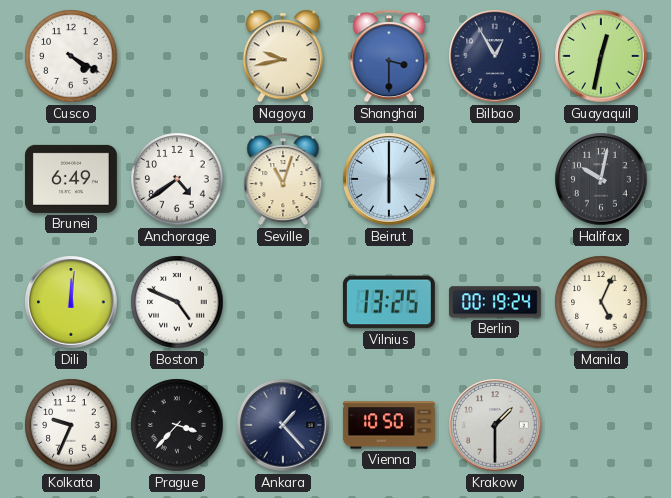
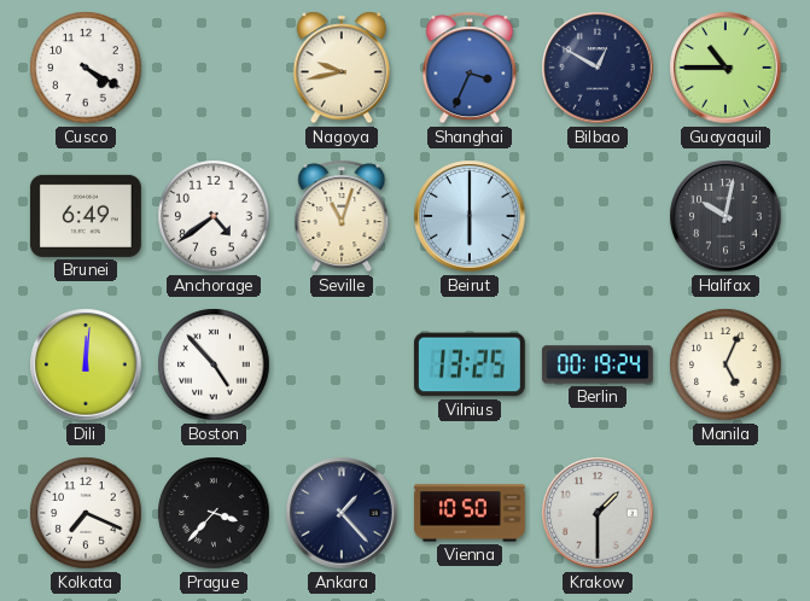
Shanghai: 3:30 -> 3:34
Bilbao: 12:55 -> 12:50
Guayaquil: 12:32 -> 10:45
Boston: 4:49 -> 4:53
Kolkata: 9:34 -> 7:19
